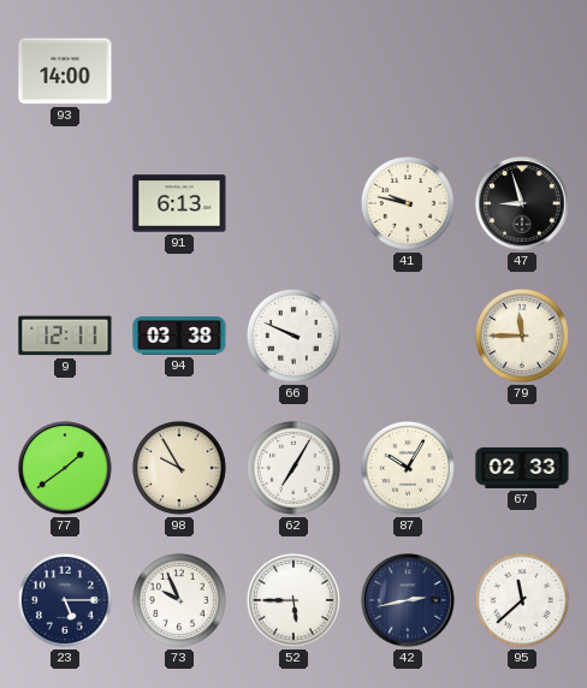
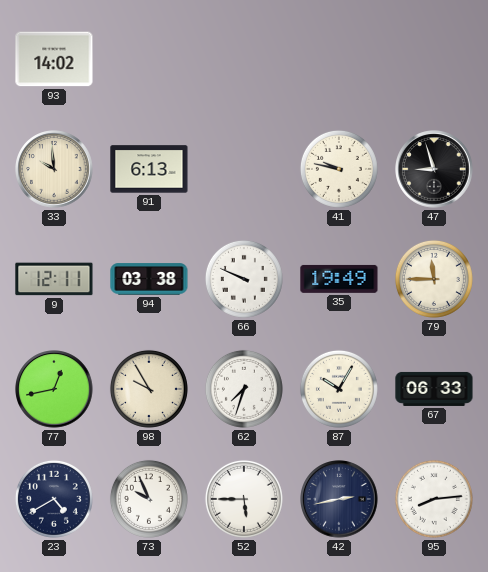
93: 14:00 -> 14:02
33: none -> 9:59
35: none -> 19:49
77: 1:39 -> 12:43
62: 7:05 -> 7:33
67: 02:33 -> 06:33
23: 5:15 -> 4:40
95: 11:38 -> 8:14
